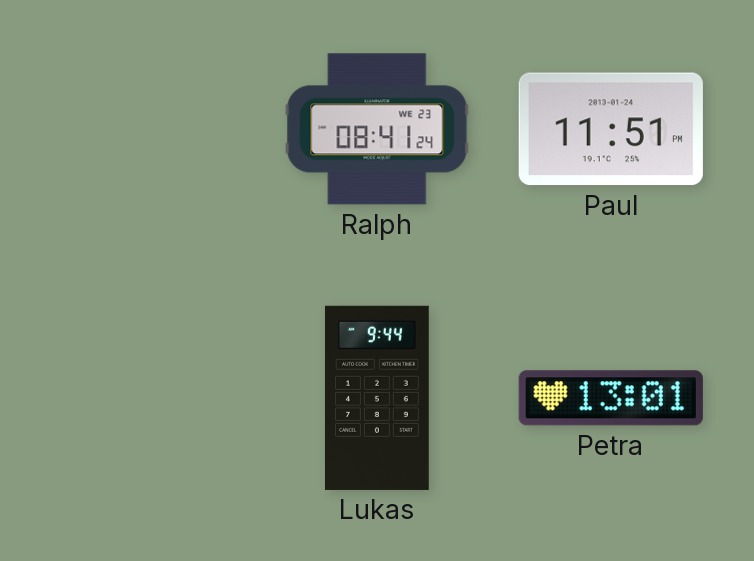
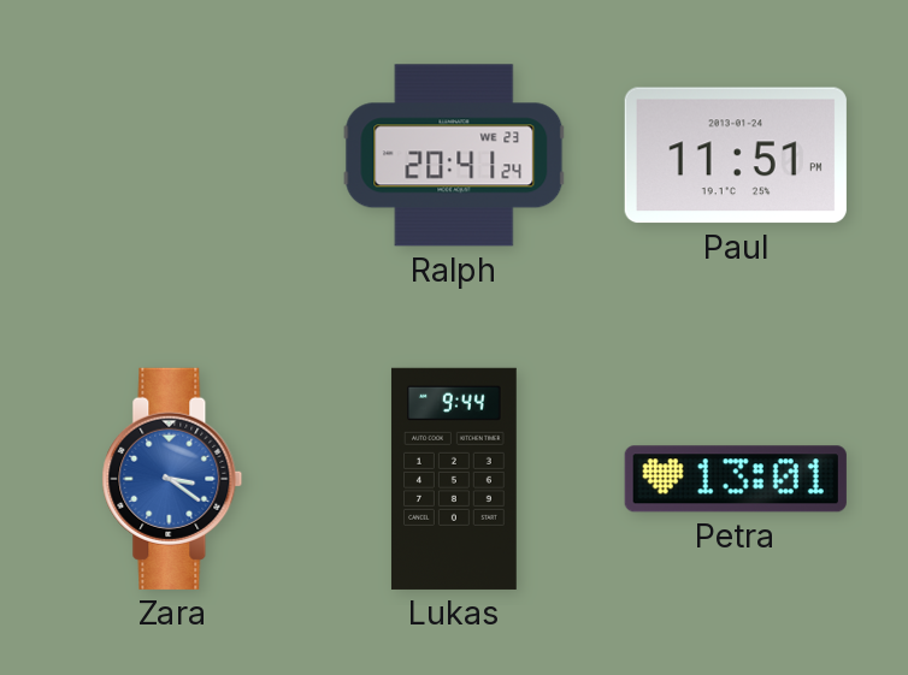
Ralph: 08:41 -> 20:41
Zara: none -> 3:21
